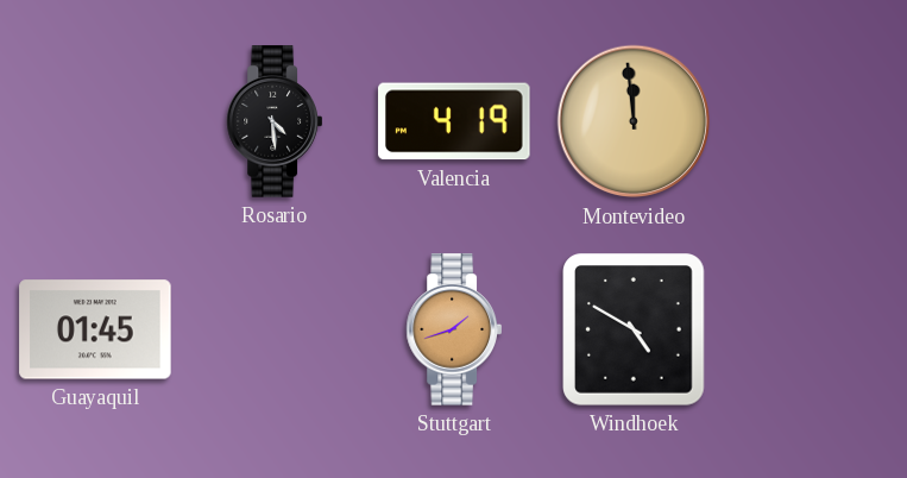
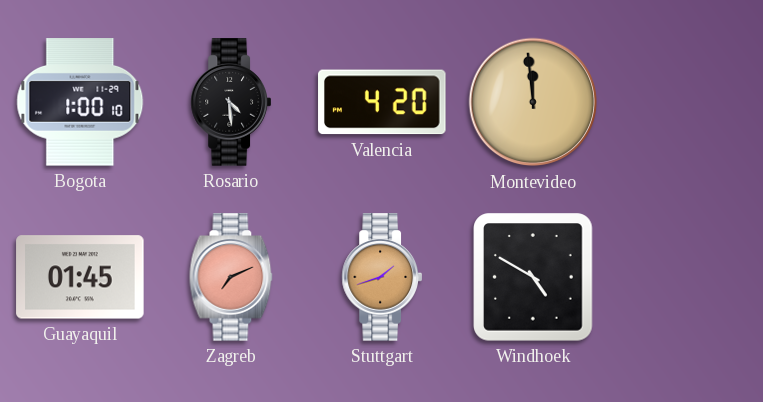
Bogota: none -> 1:00
Valencia: 4:19 -> 4:20
Zagreb: none -> 7:11
